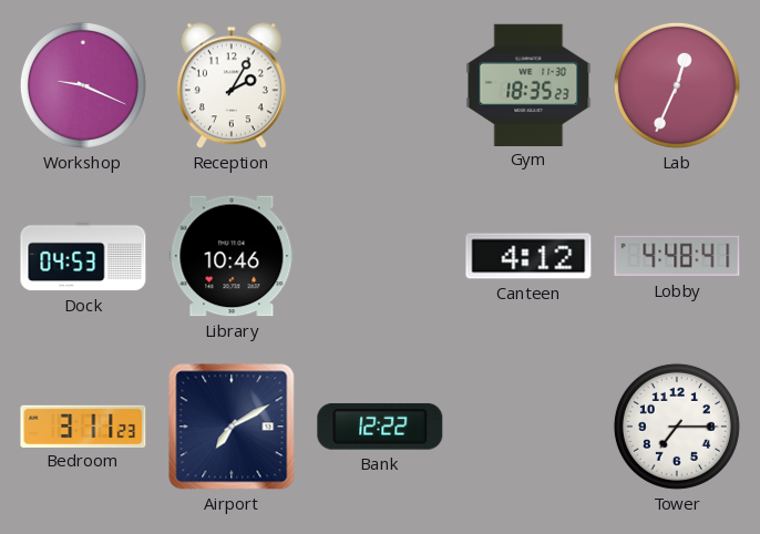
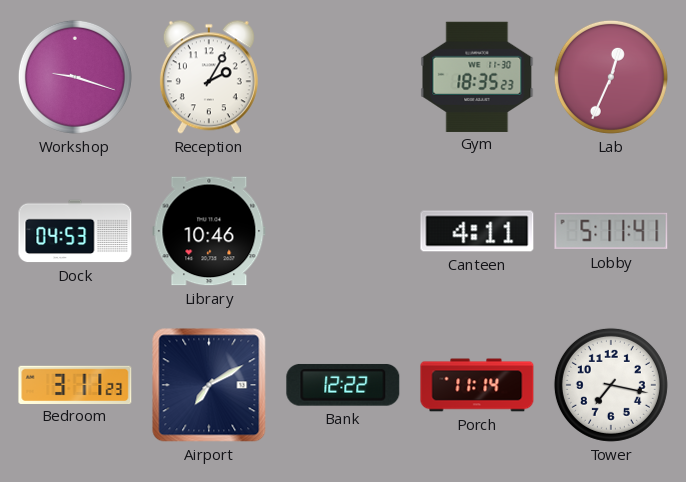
Workshop: 9:19 -> 9:18
Canteen: 4:12 -> 4:11
Lobby: 4:48 -> 5:11
Porch: none -> 11:14
Tower: 7:15 -> 7:17
